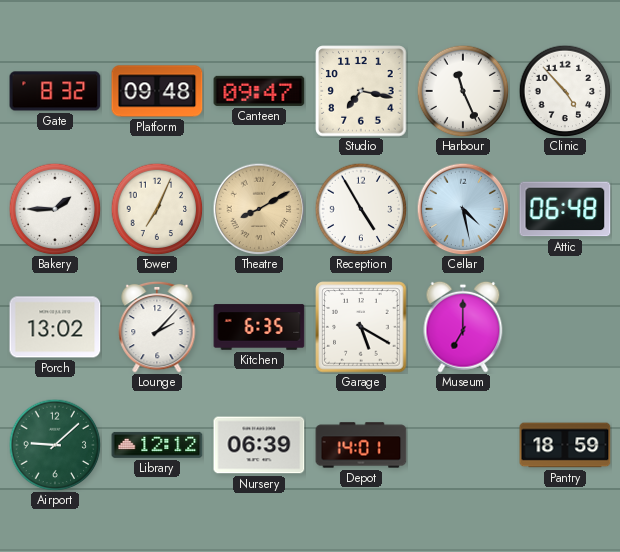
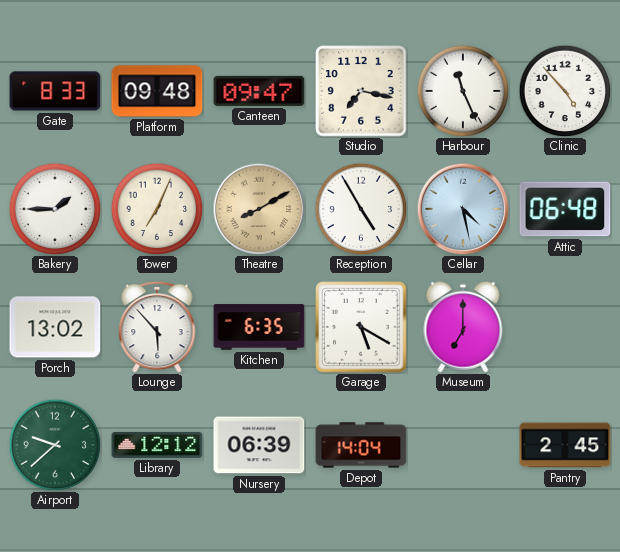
Gate: 8:32 -> 8:33
Lounge: 2:07 -> 5:53
Airport: 9:08 -> 9:38
Depot: 14:01 -> 14:04
Pantry: 18:59 -> 2:45
